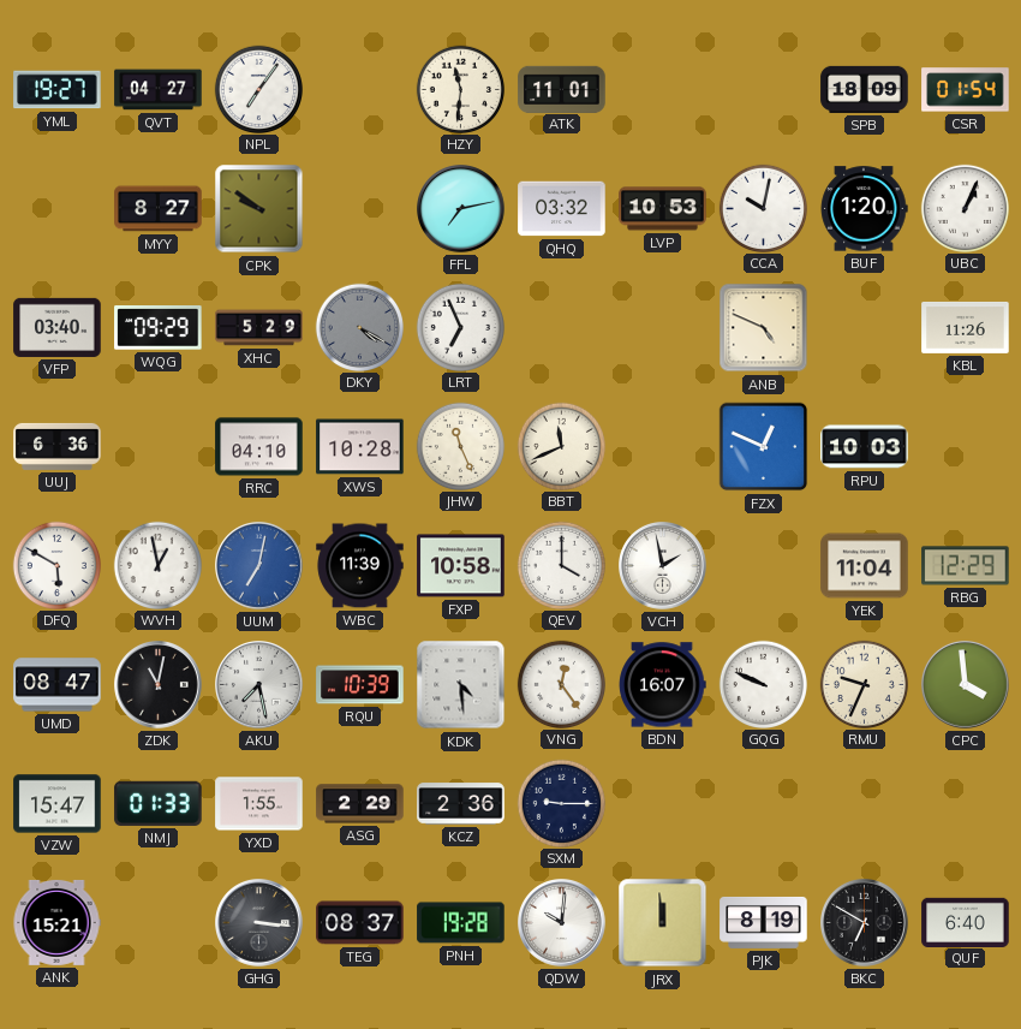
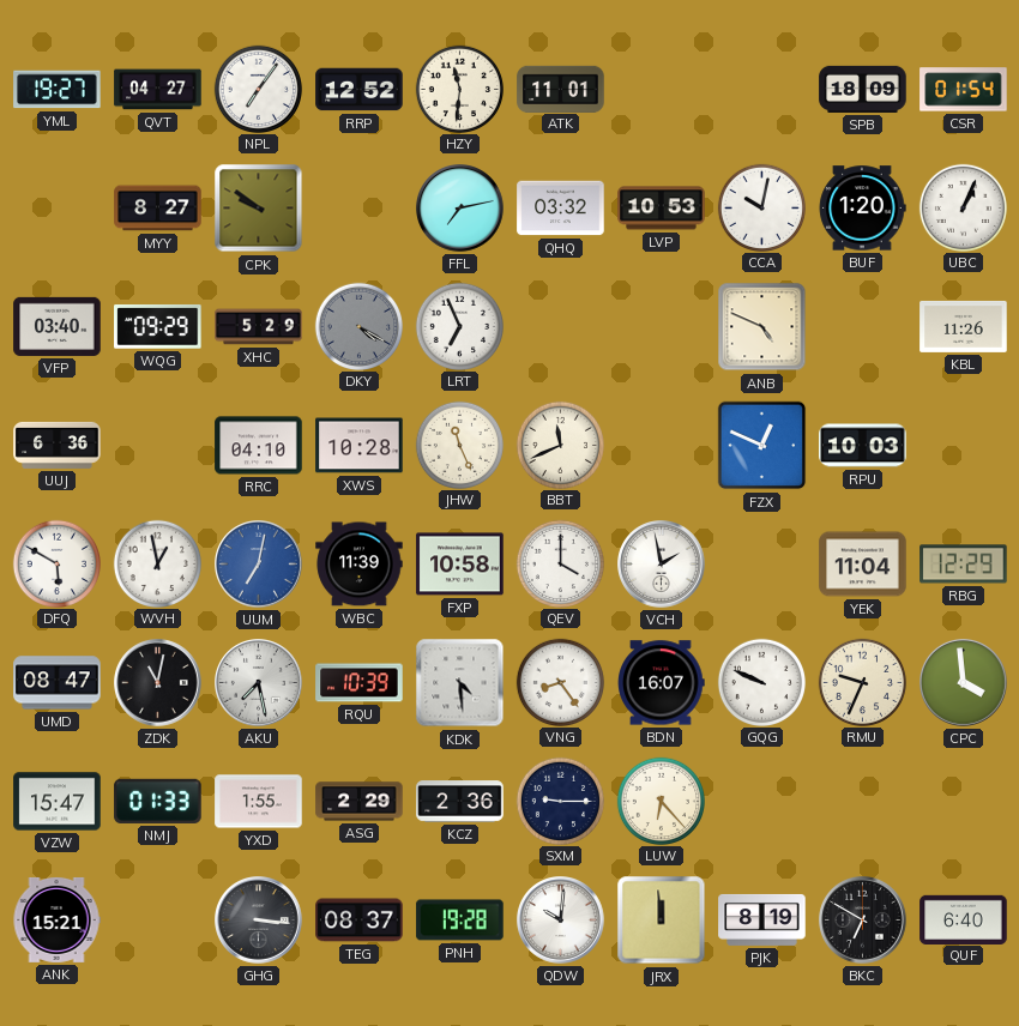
RRP: none -> 12:52
VNG: 12:24 -> 8:24
LUW: none -> 6:23
